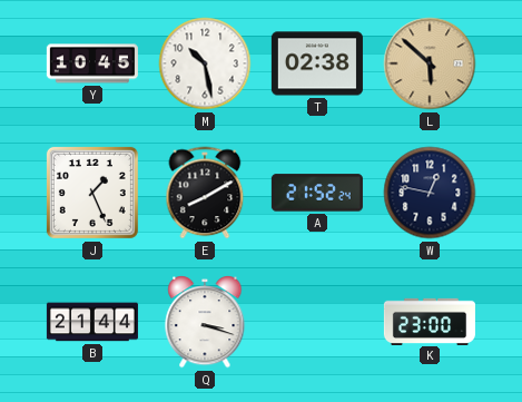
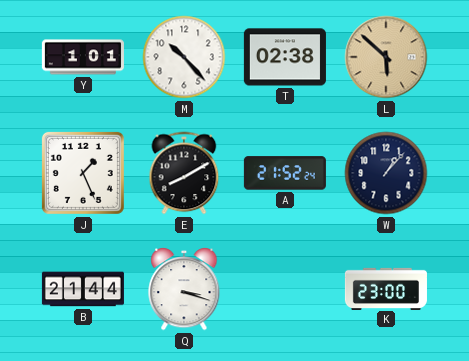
Y: 10:45 -> 1:01
M: 10:28 -> 10:23
W: 12:47 -> 1:07
